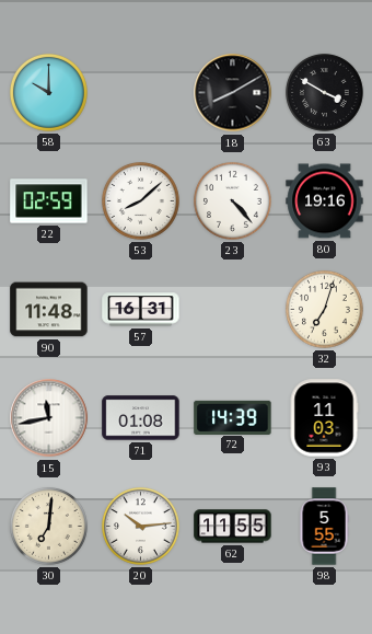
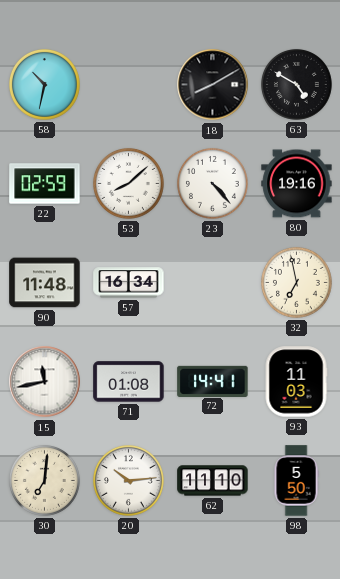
58: 10:00 -> 10:32
63: 3:50 -> 4:50
57: 16:31 -> 16:34
32: 7:03 -> 6:58
72: 14:39 -> 14:41
62: 11:55 -> 11:10
98: 5:55 -> 5:50
